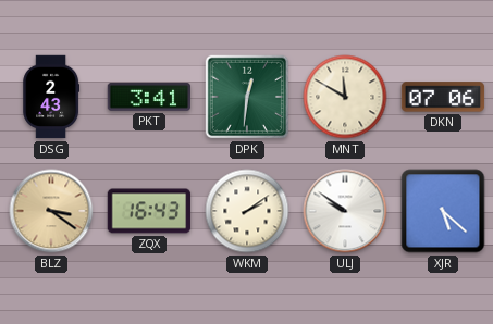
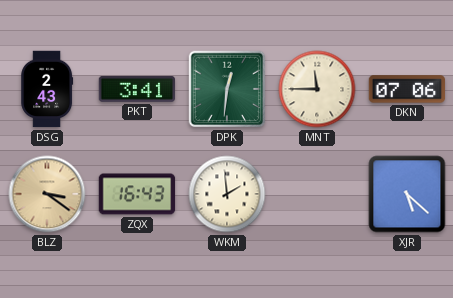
MNT: 11:50 -> 11:45
WKM: 2:09 -> 1:59
ULJ: 9:51 -> none
